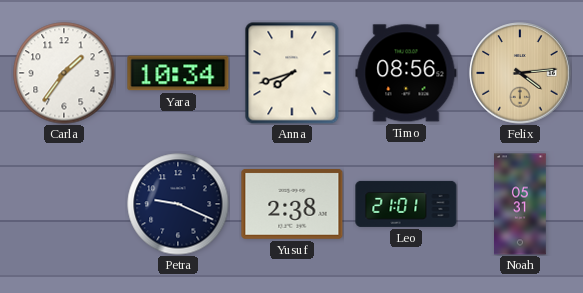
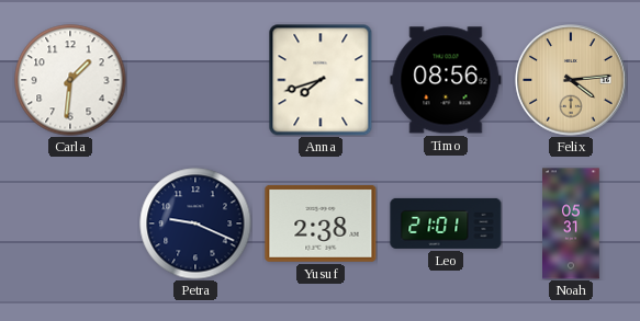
Carla: 1:36 -> 1:31
Yara: 10:34 -> none
